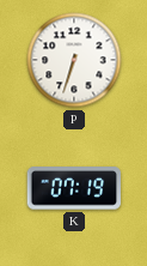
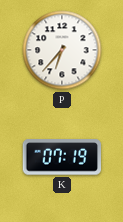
P: 6:33 -> 6:37
